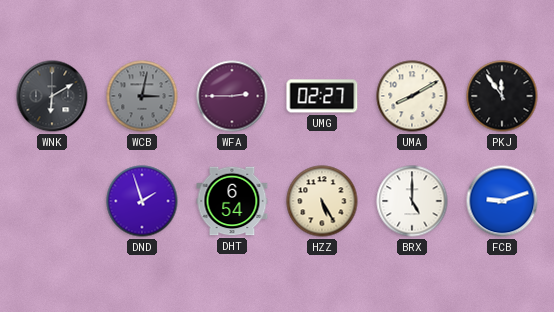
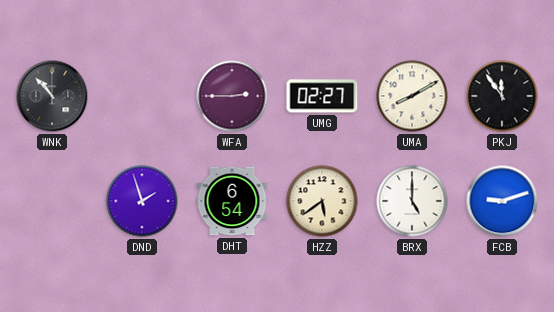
WNK: 6:10 -> 10:53
WCB: 3:02 -> none
HZZ: 5:25 -> 5:39
